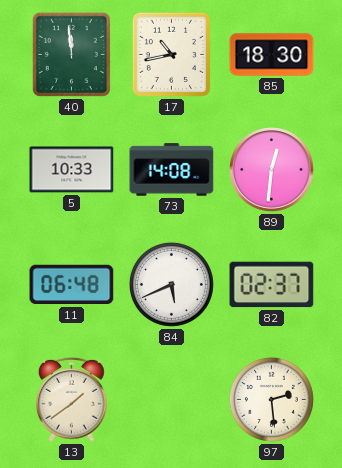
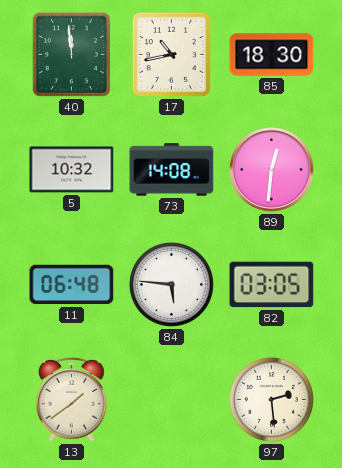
5: 10:33 -> 10:32
84: 5:41 -> 5:46
82: 02:37 -> 03:05
